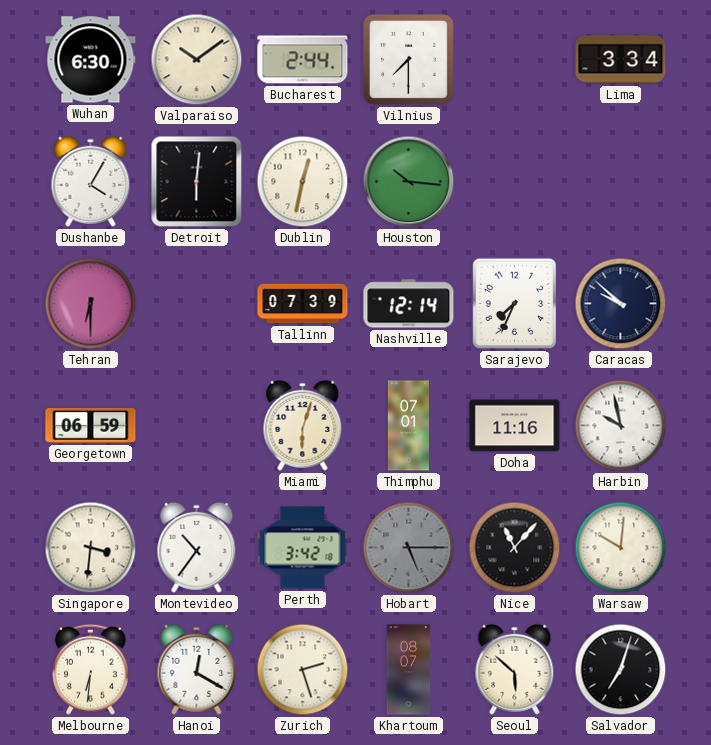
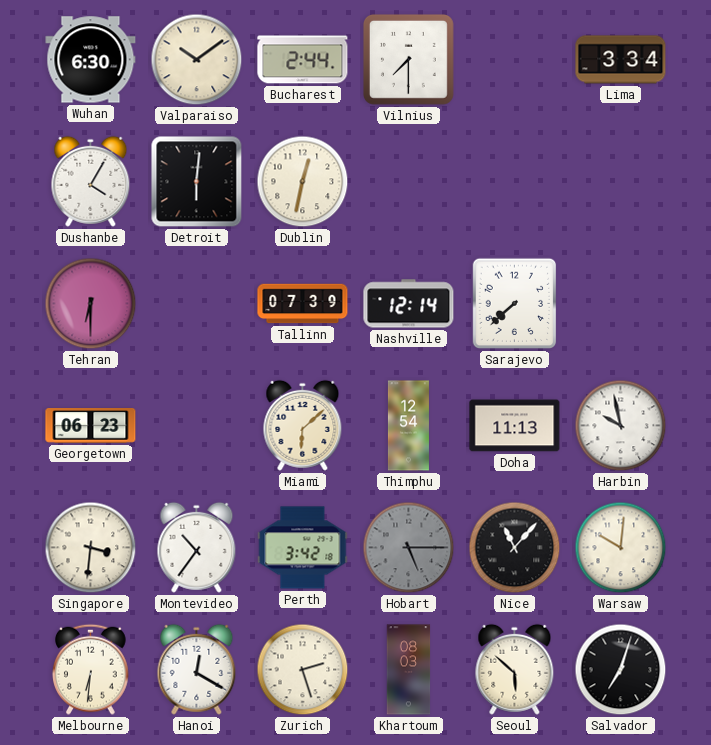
Houston: 10:16 -> none
Sarajevo: 7:34 -> 7:38
Caracas: 9:52 -> none
Georgetown: 06:59 -> 06:23
Miami: 6:03 -> 6:08
Thimphu: 07:01 -> 12:54
Doha: 11:16 -> 11:13
Khartoum: 08:07 -> 08:03
